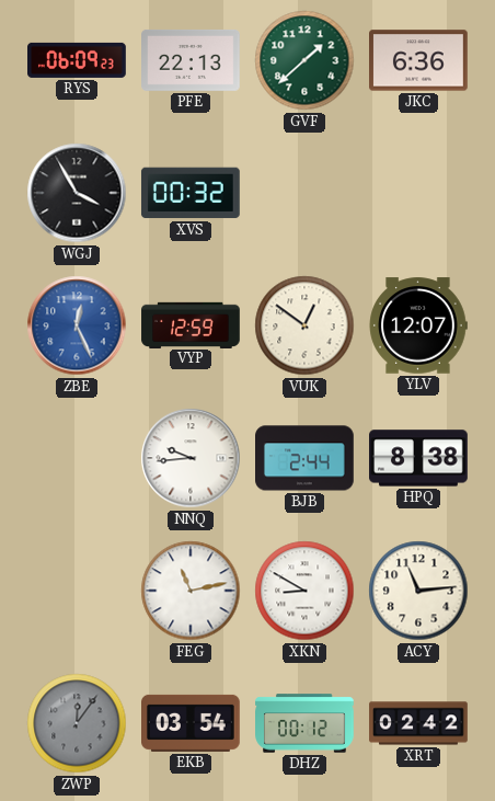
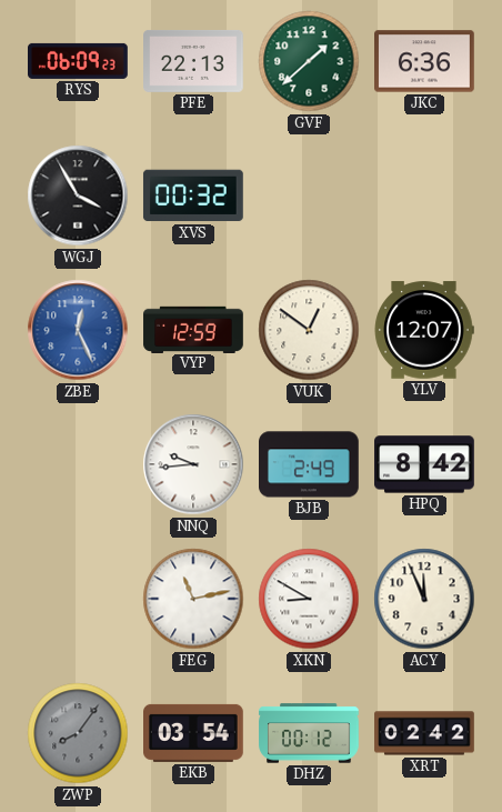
BJB: 2:44 -> 2:49
HPQ: 8:38 -> 8:42
ACY: 11:14 -> 11:56
ZWP: 12:06 -> 8:06
